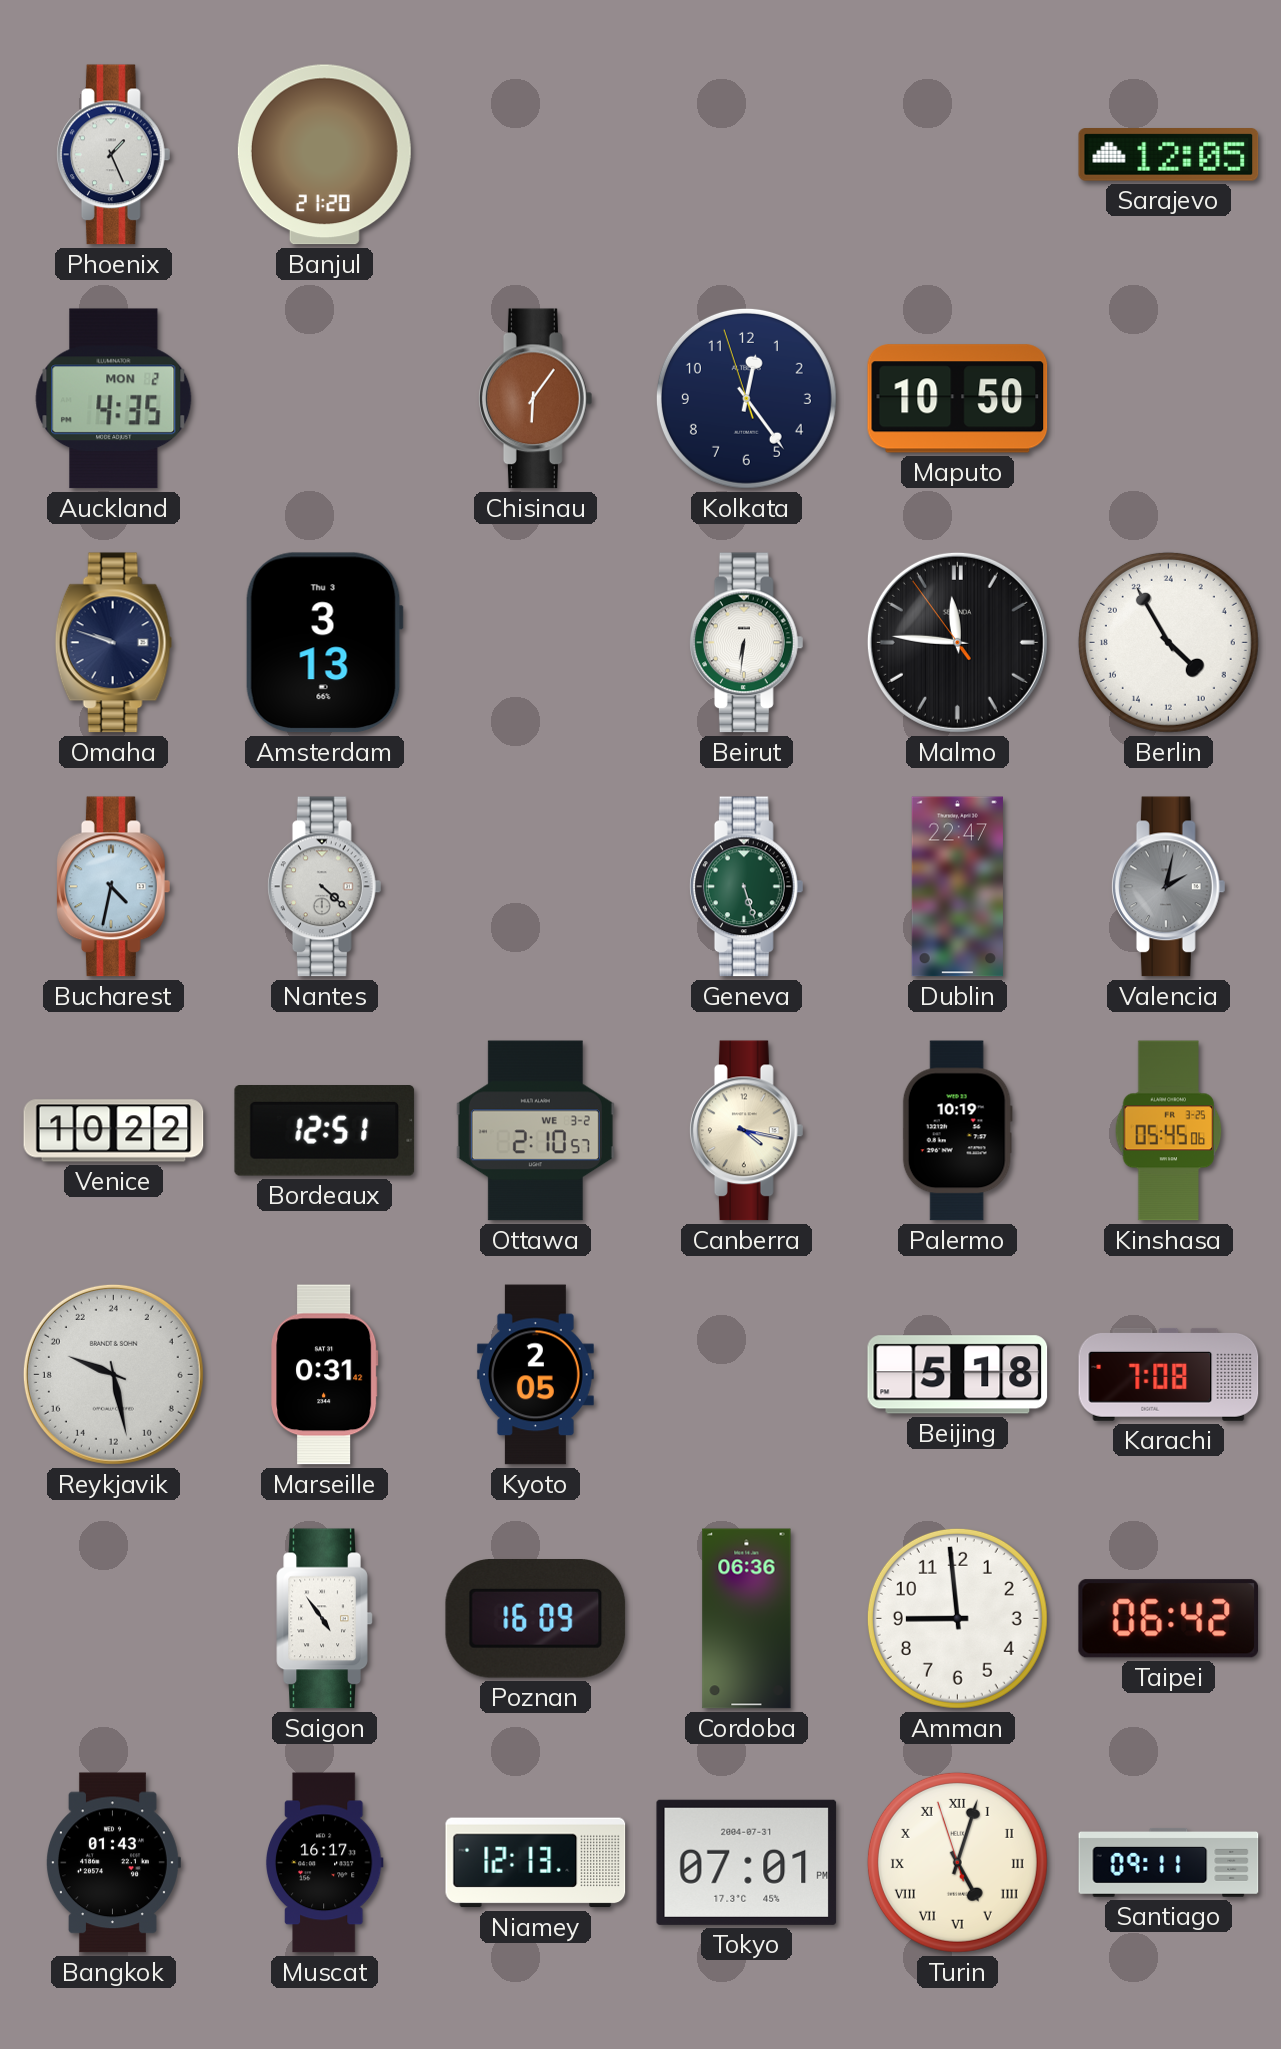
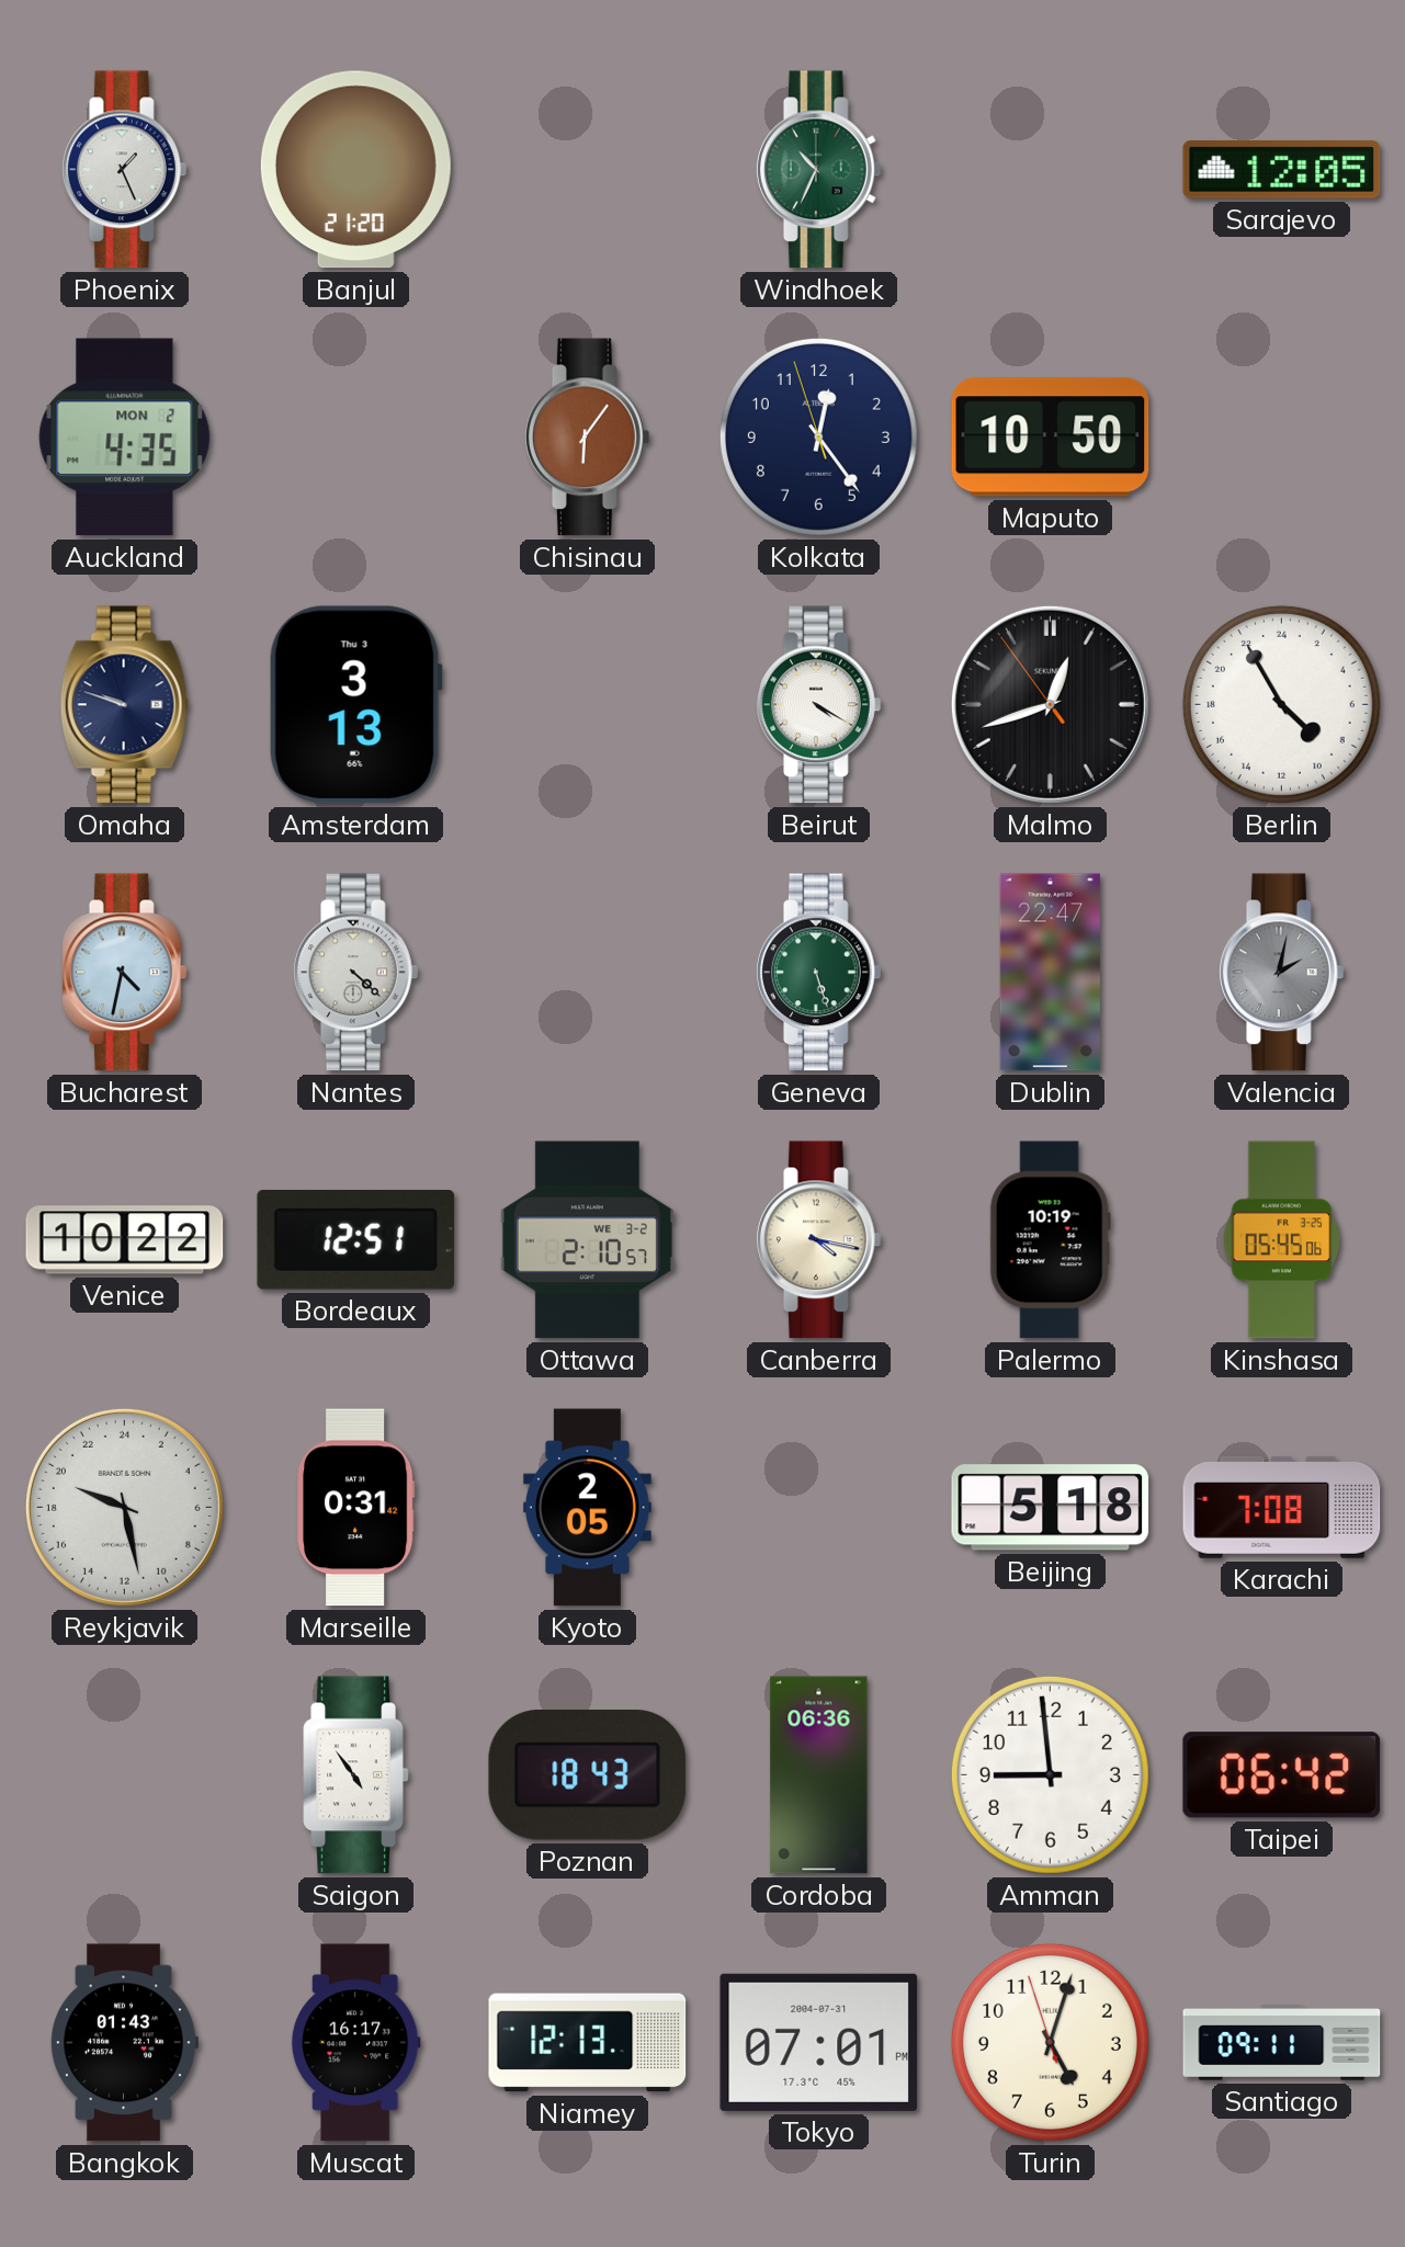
Windhoek: none -> 10:34
Beirut: 6:31 -> 4:20
Malmo: 11:45 -> 12:41
Poznan: 16:09 -> 18:43
Turin numerals: Roman -> Arabic
